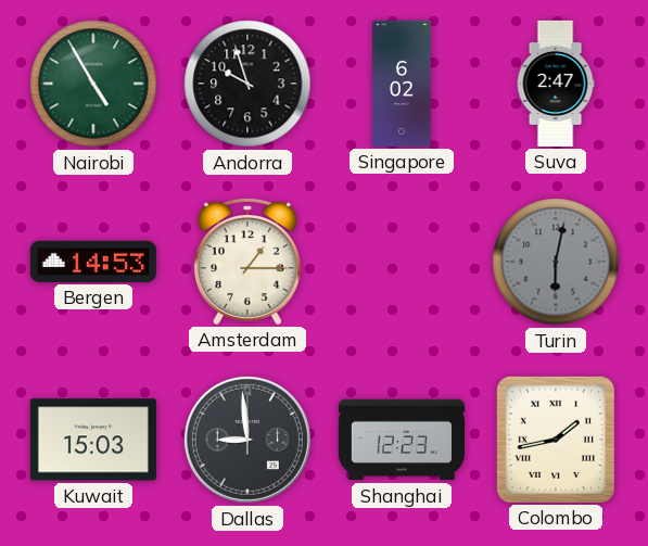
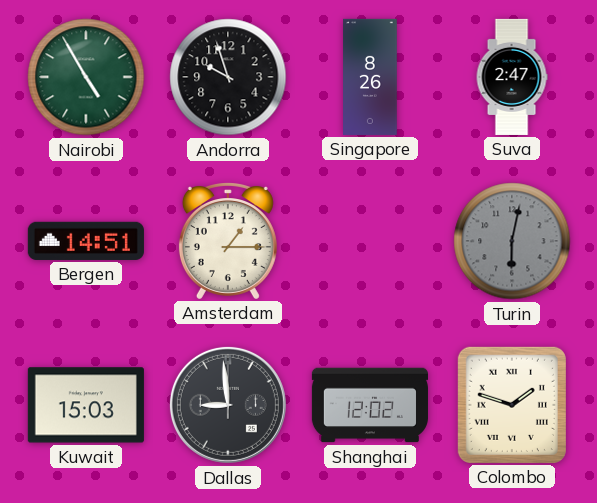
Singapore: 6:02 -> 8:26
Bergen: 14:53 -> 14:51
Shanghai: 12:23 -> 12:02
Colombo: 1:43 -> 1:48
